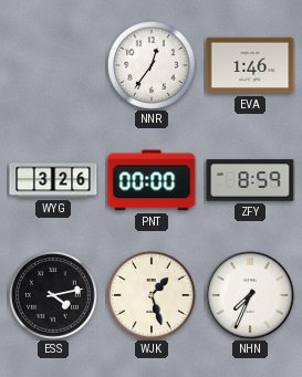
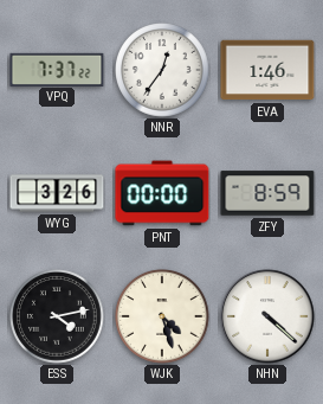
VPQ: none -> 7:37
WJK: 1:27 -> 4:27
NHN: 7:34 -> 4:22
